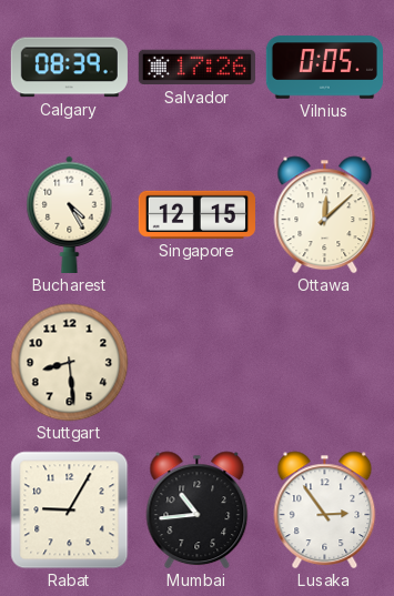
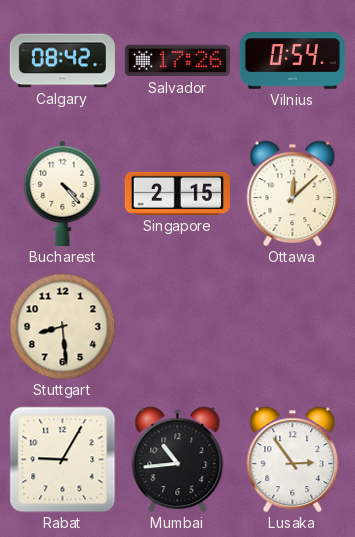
Calgary: 08:39 -> 08:42
Vilnius: 0:05 -> 0:54
Bucharest: 4:25 -> 4:23
Singapore: 12:15 -> 2:15
